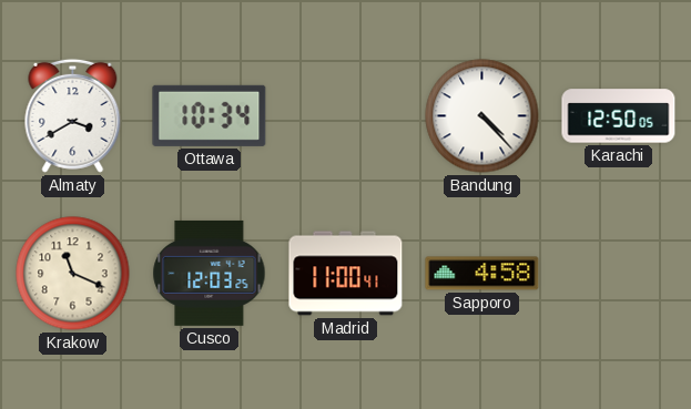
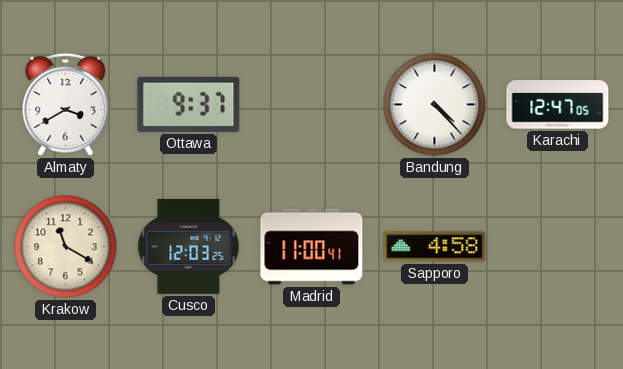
Ottawa: 10:34 -> 9:37
Karachi: 12:50 -> 12:47
Krakow: 11:19 -> 11:20
